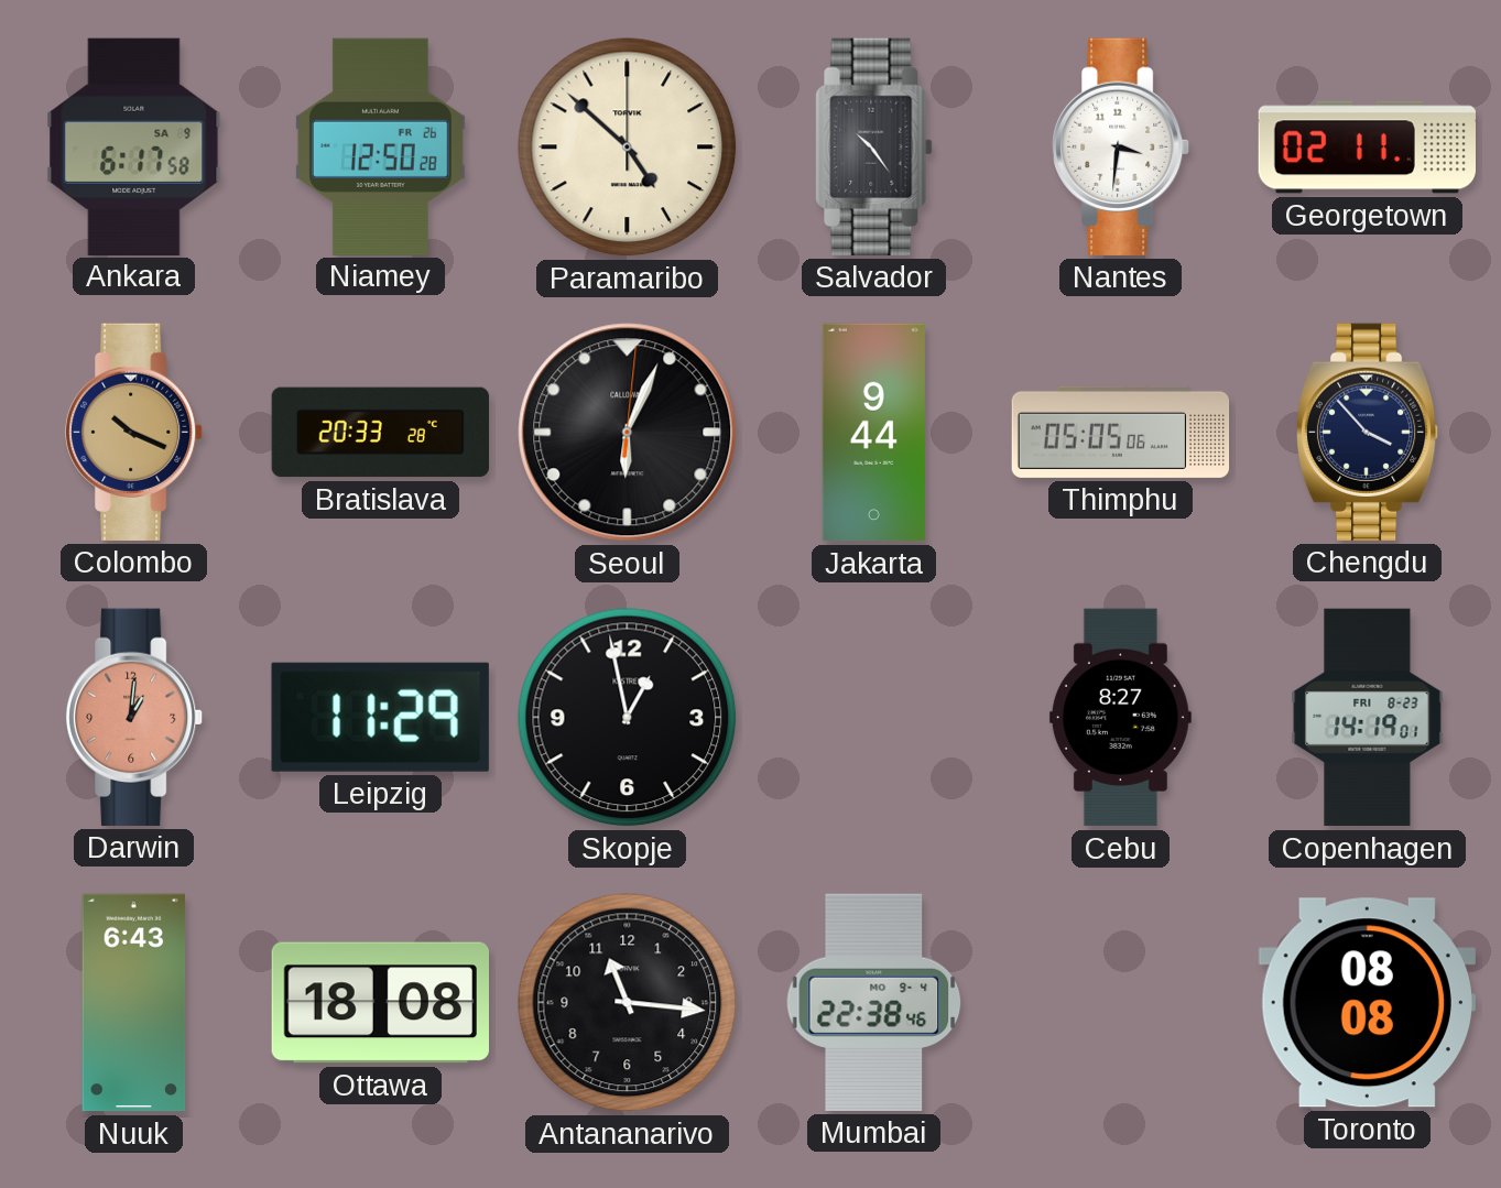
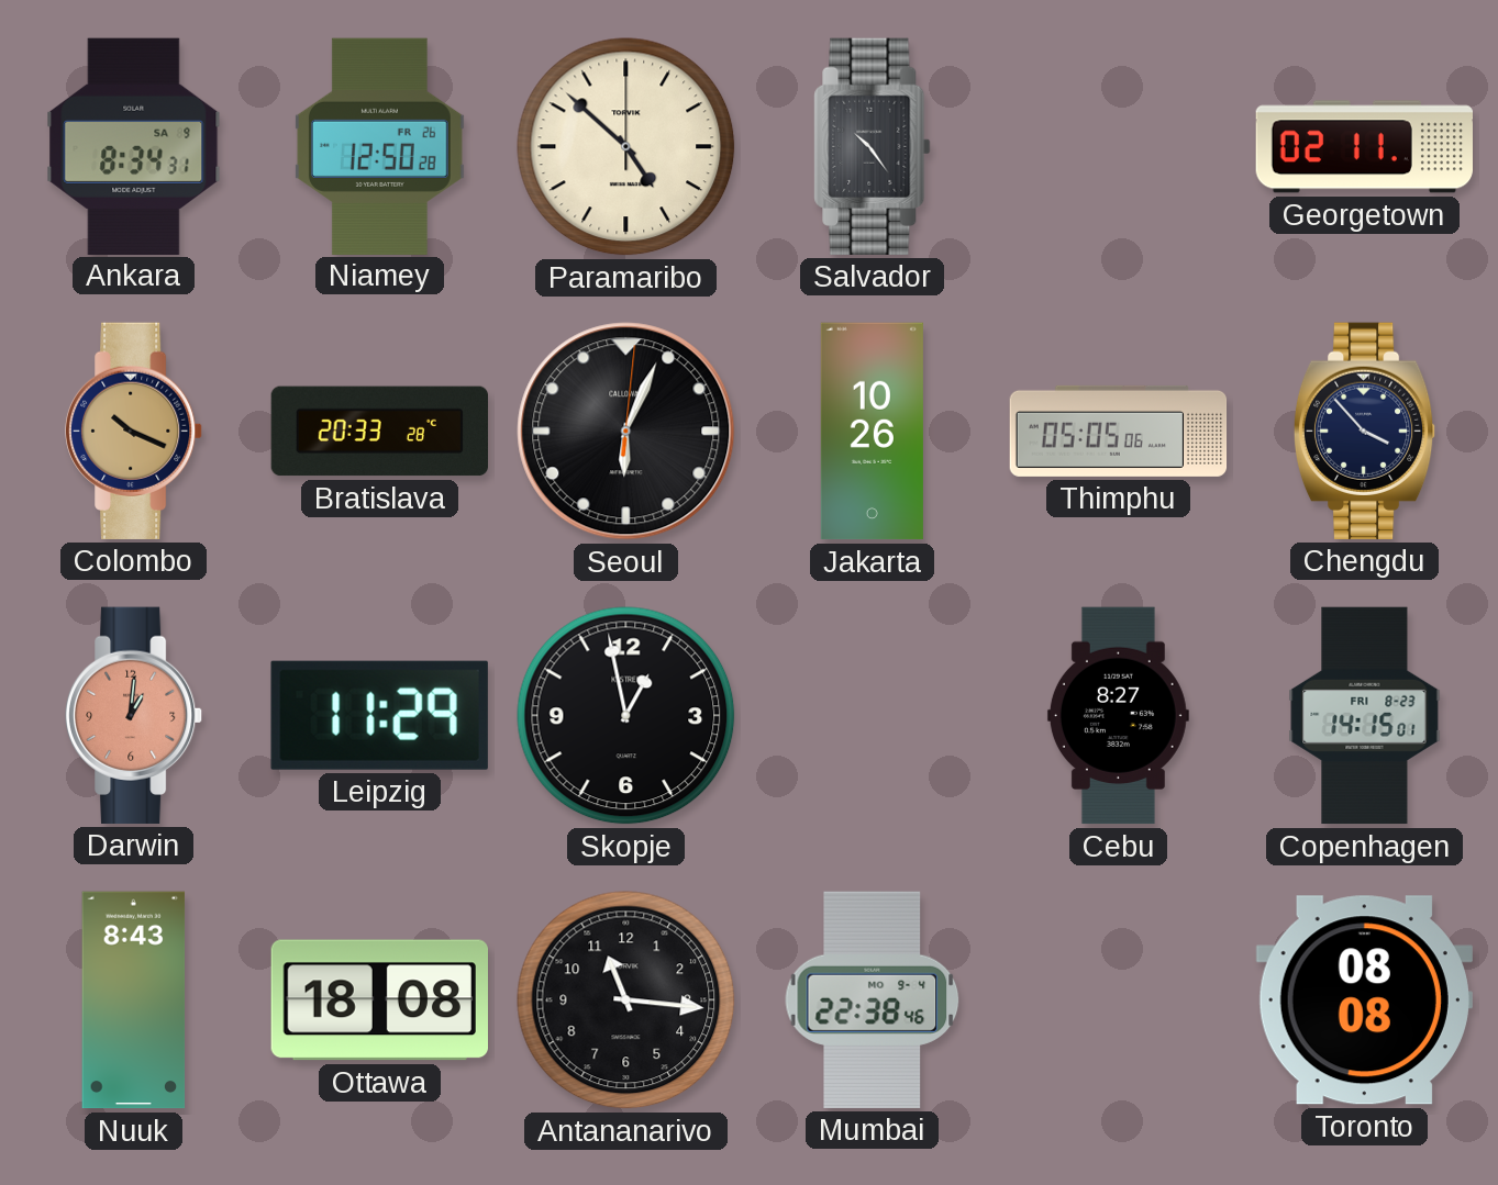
Ankara: 6:17 -> 8:34
Nantes: 3:31 -> none
Jakarta: 9:44 -> 10:26
Copenhagen: 14:19 -> 14:15
Nuuk: 6:43 -> 8:43
